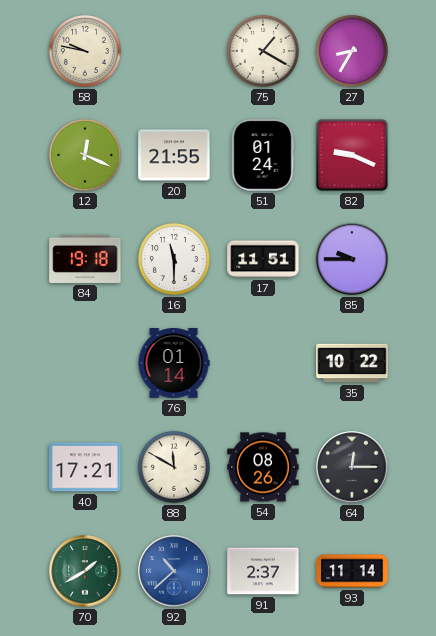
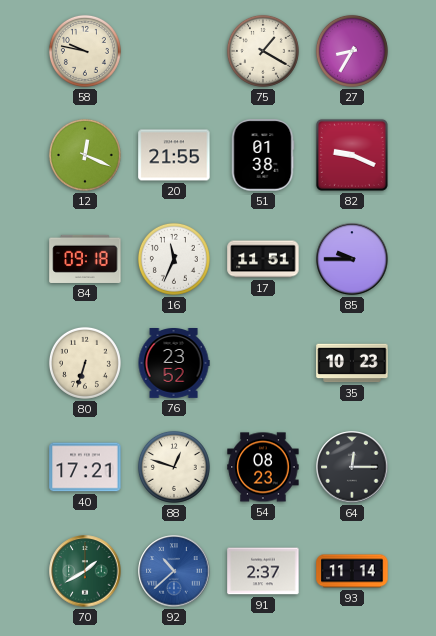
51: 01:24 -> 01:38
84: 19:18 -> 09:18
16: 11:30 -> 11:34
80: none -> 6:33
76: 01:14 -> 23:52
35: 10:22 -> 10:23
88: 11:50 -> 12:48
54: 08:26 -> 08:23
